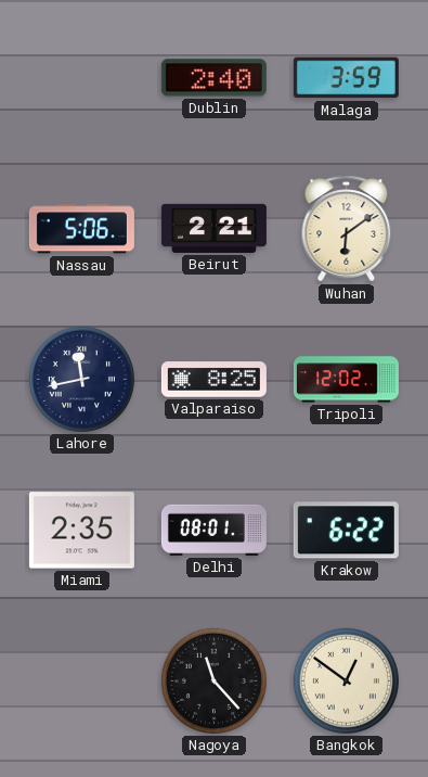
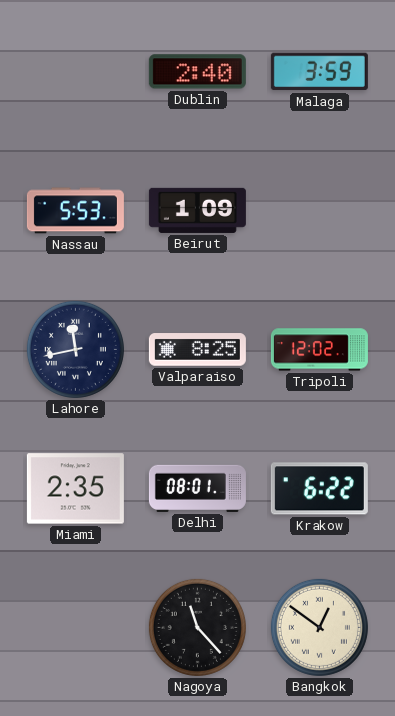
Nassau: 5:06 -> 5:53
Beirut: 2:21 -> 1:09
Wuhan: 6:09 -> none
